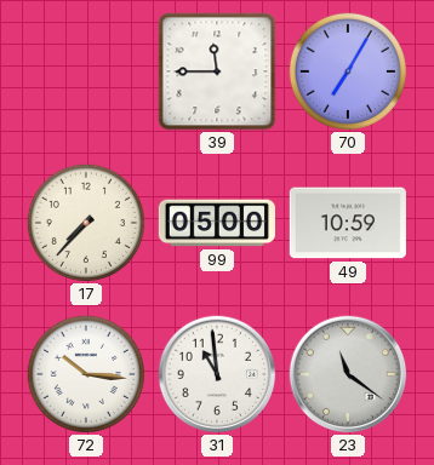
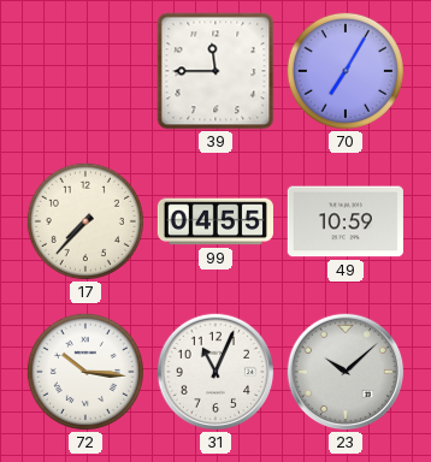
99: 05:00 -> 04:55
31: 10:59 -> 11:04
23: 11:21 -> 10:08
